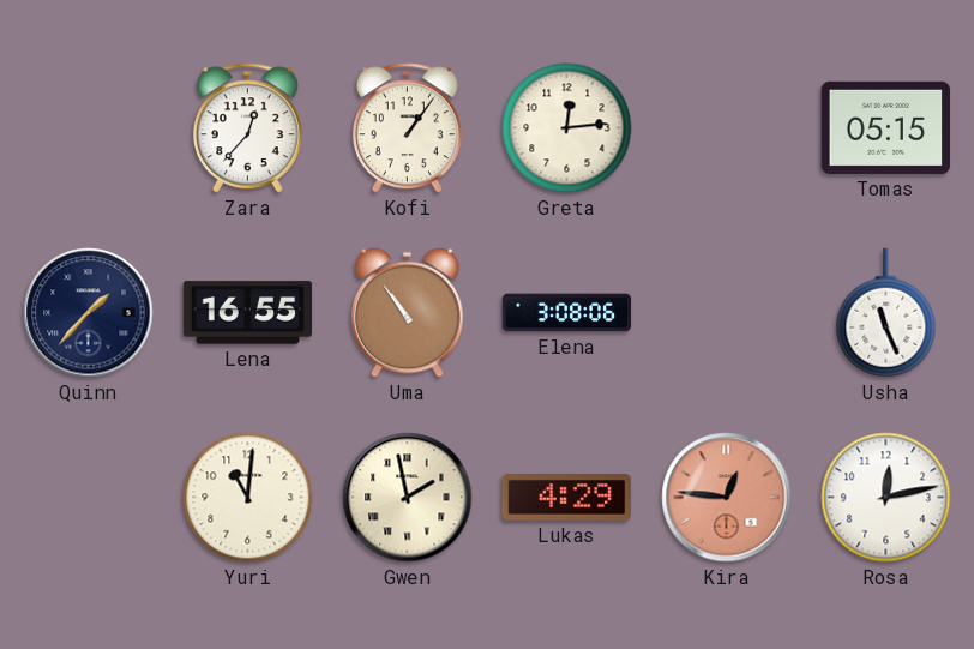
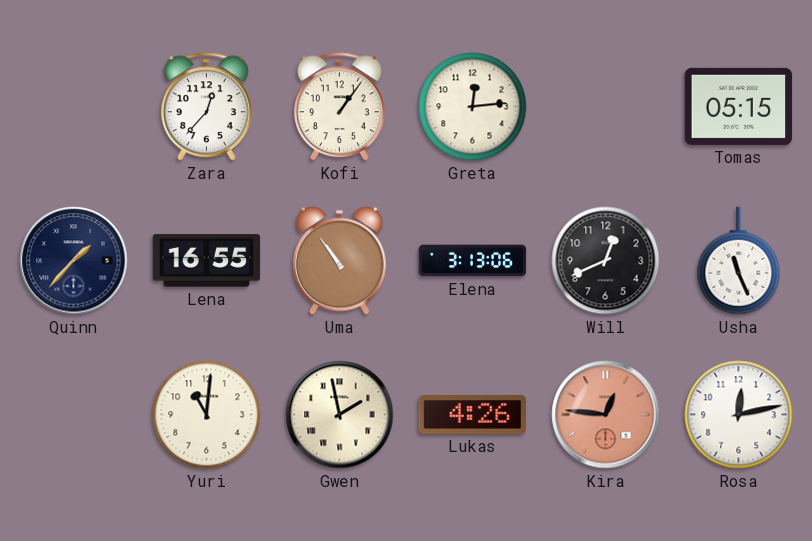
Elena: 3:08 -> 3:13
Will: none -> 12:41
Lukas: 4:29 -> 4:26
